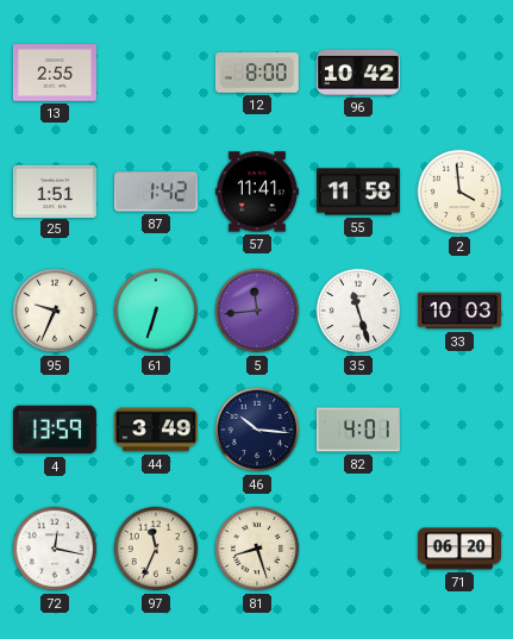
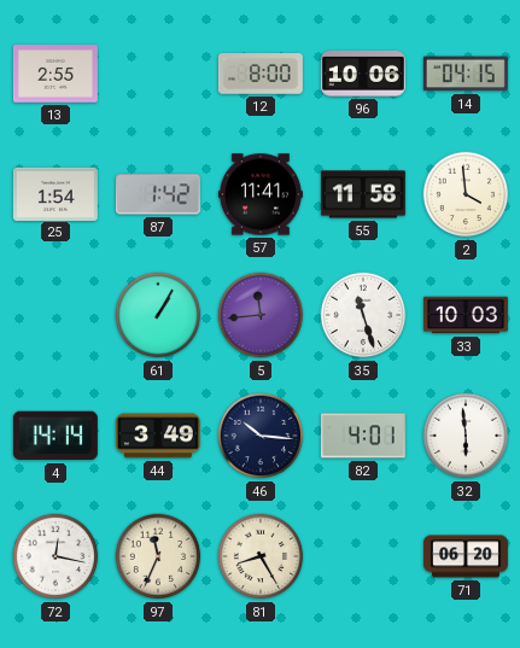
96: 10:42 -> 10:06
14: none -> 04:15
25: 1:51 -> 1:54
95: 9:34 -> none
61: 6:33 -> 1:05
4: 13:59 -> 14:14
32: none -> 5:59
81: 8:27 -> 8:25
